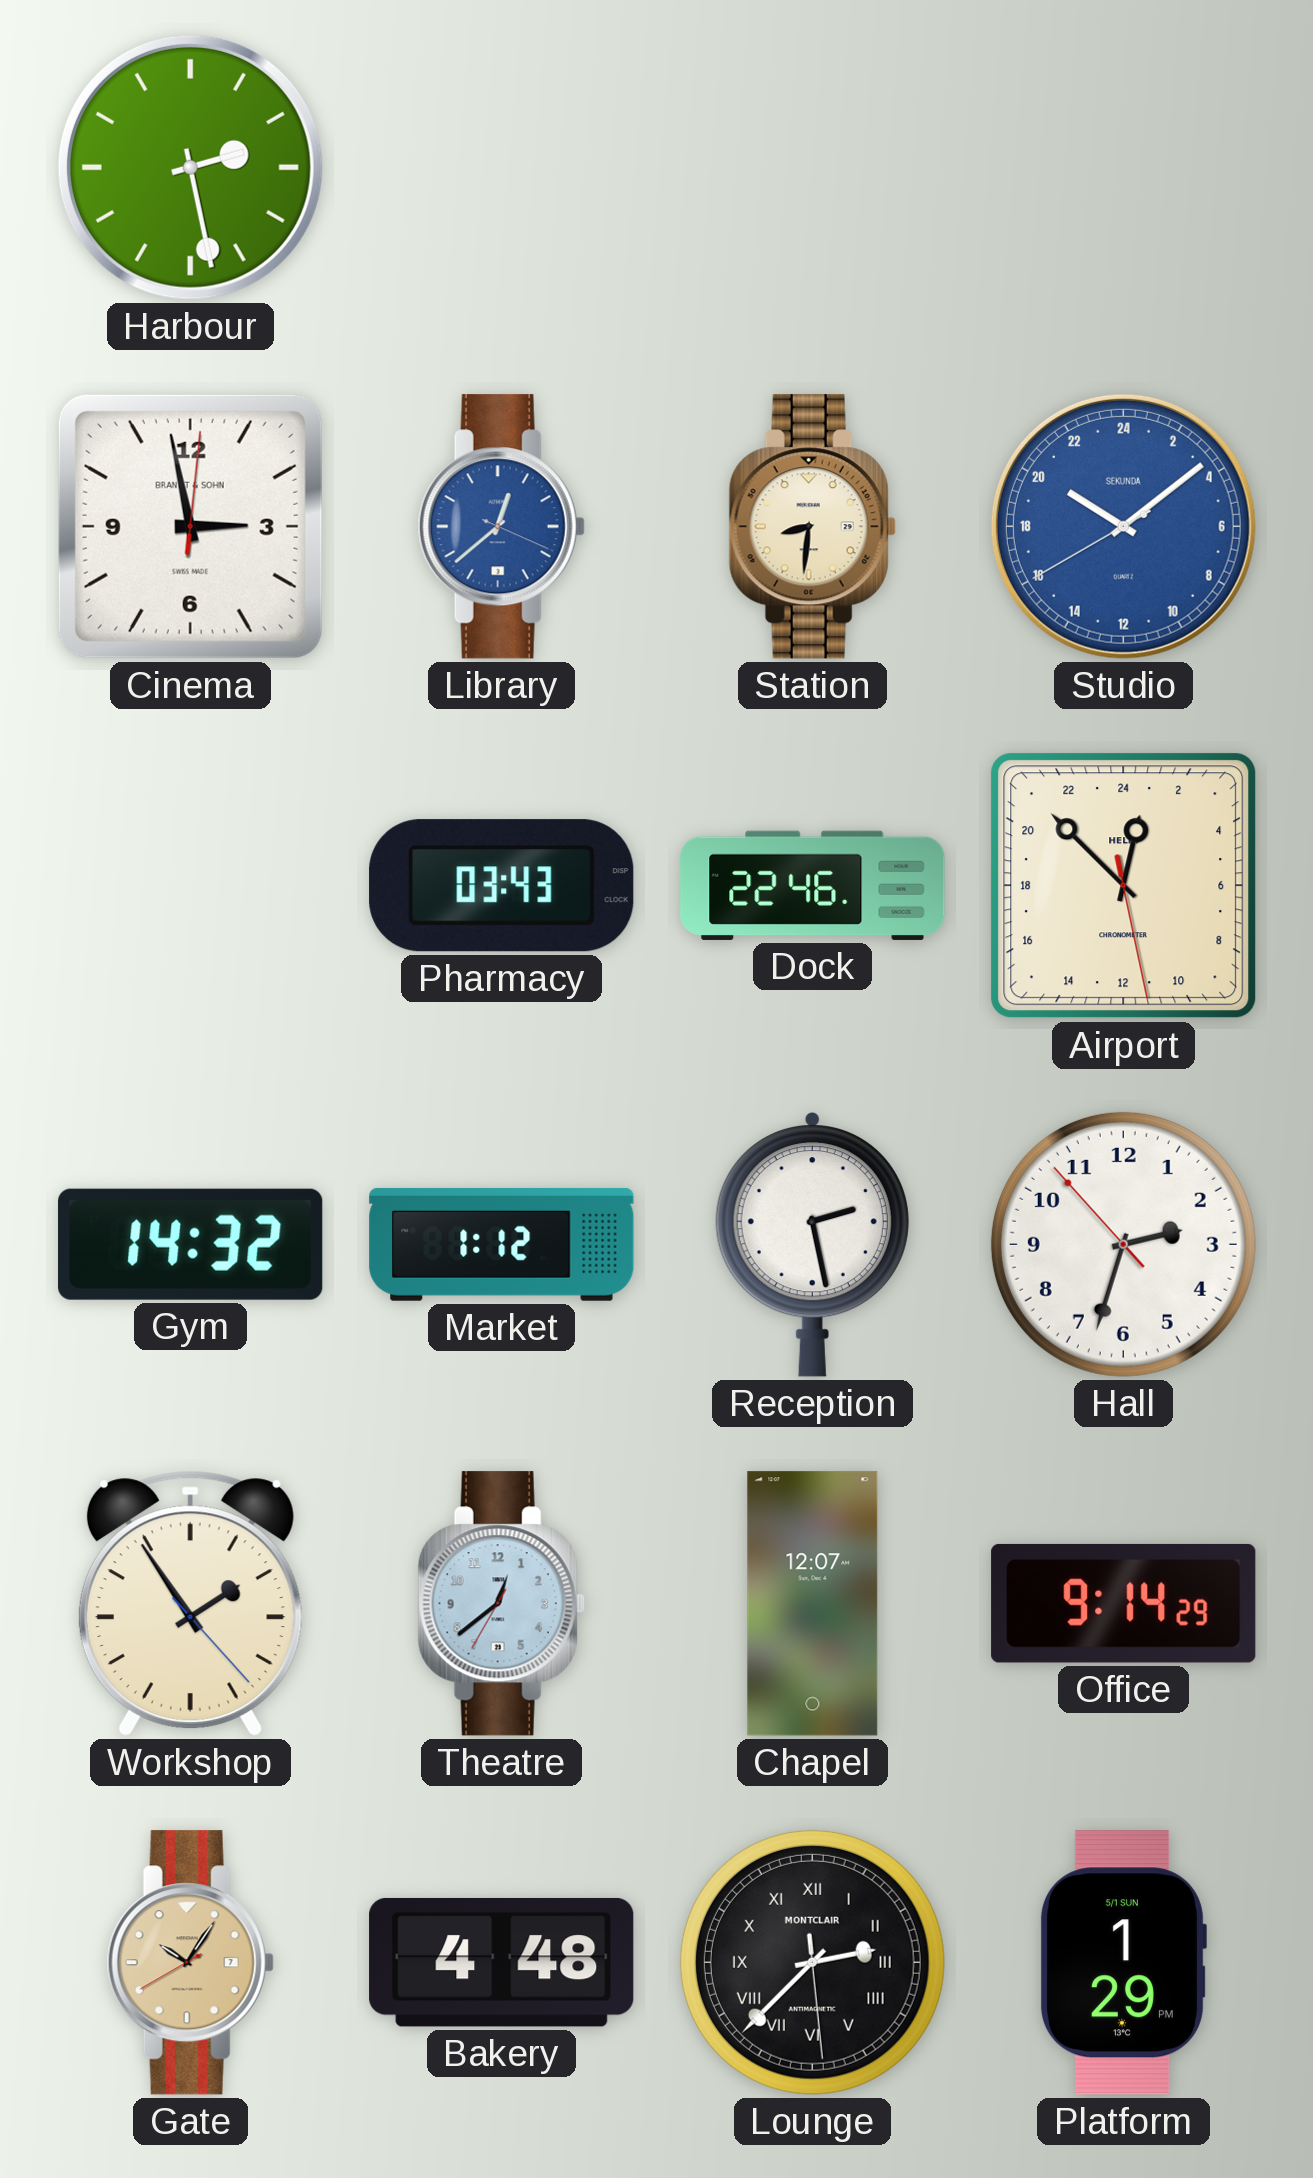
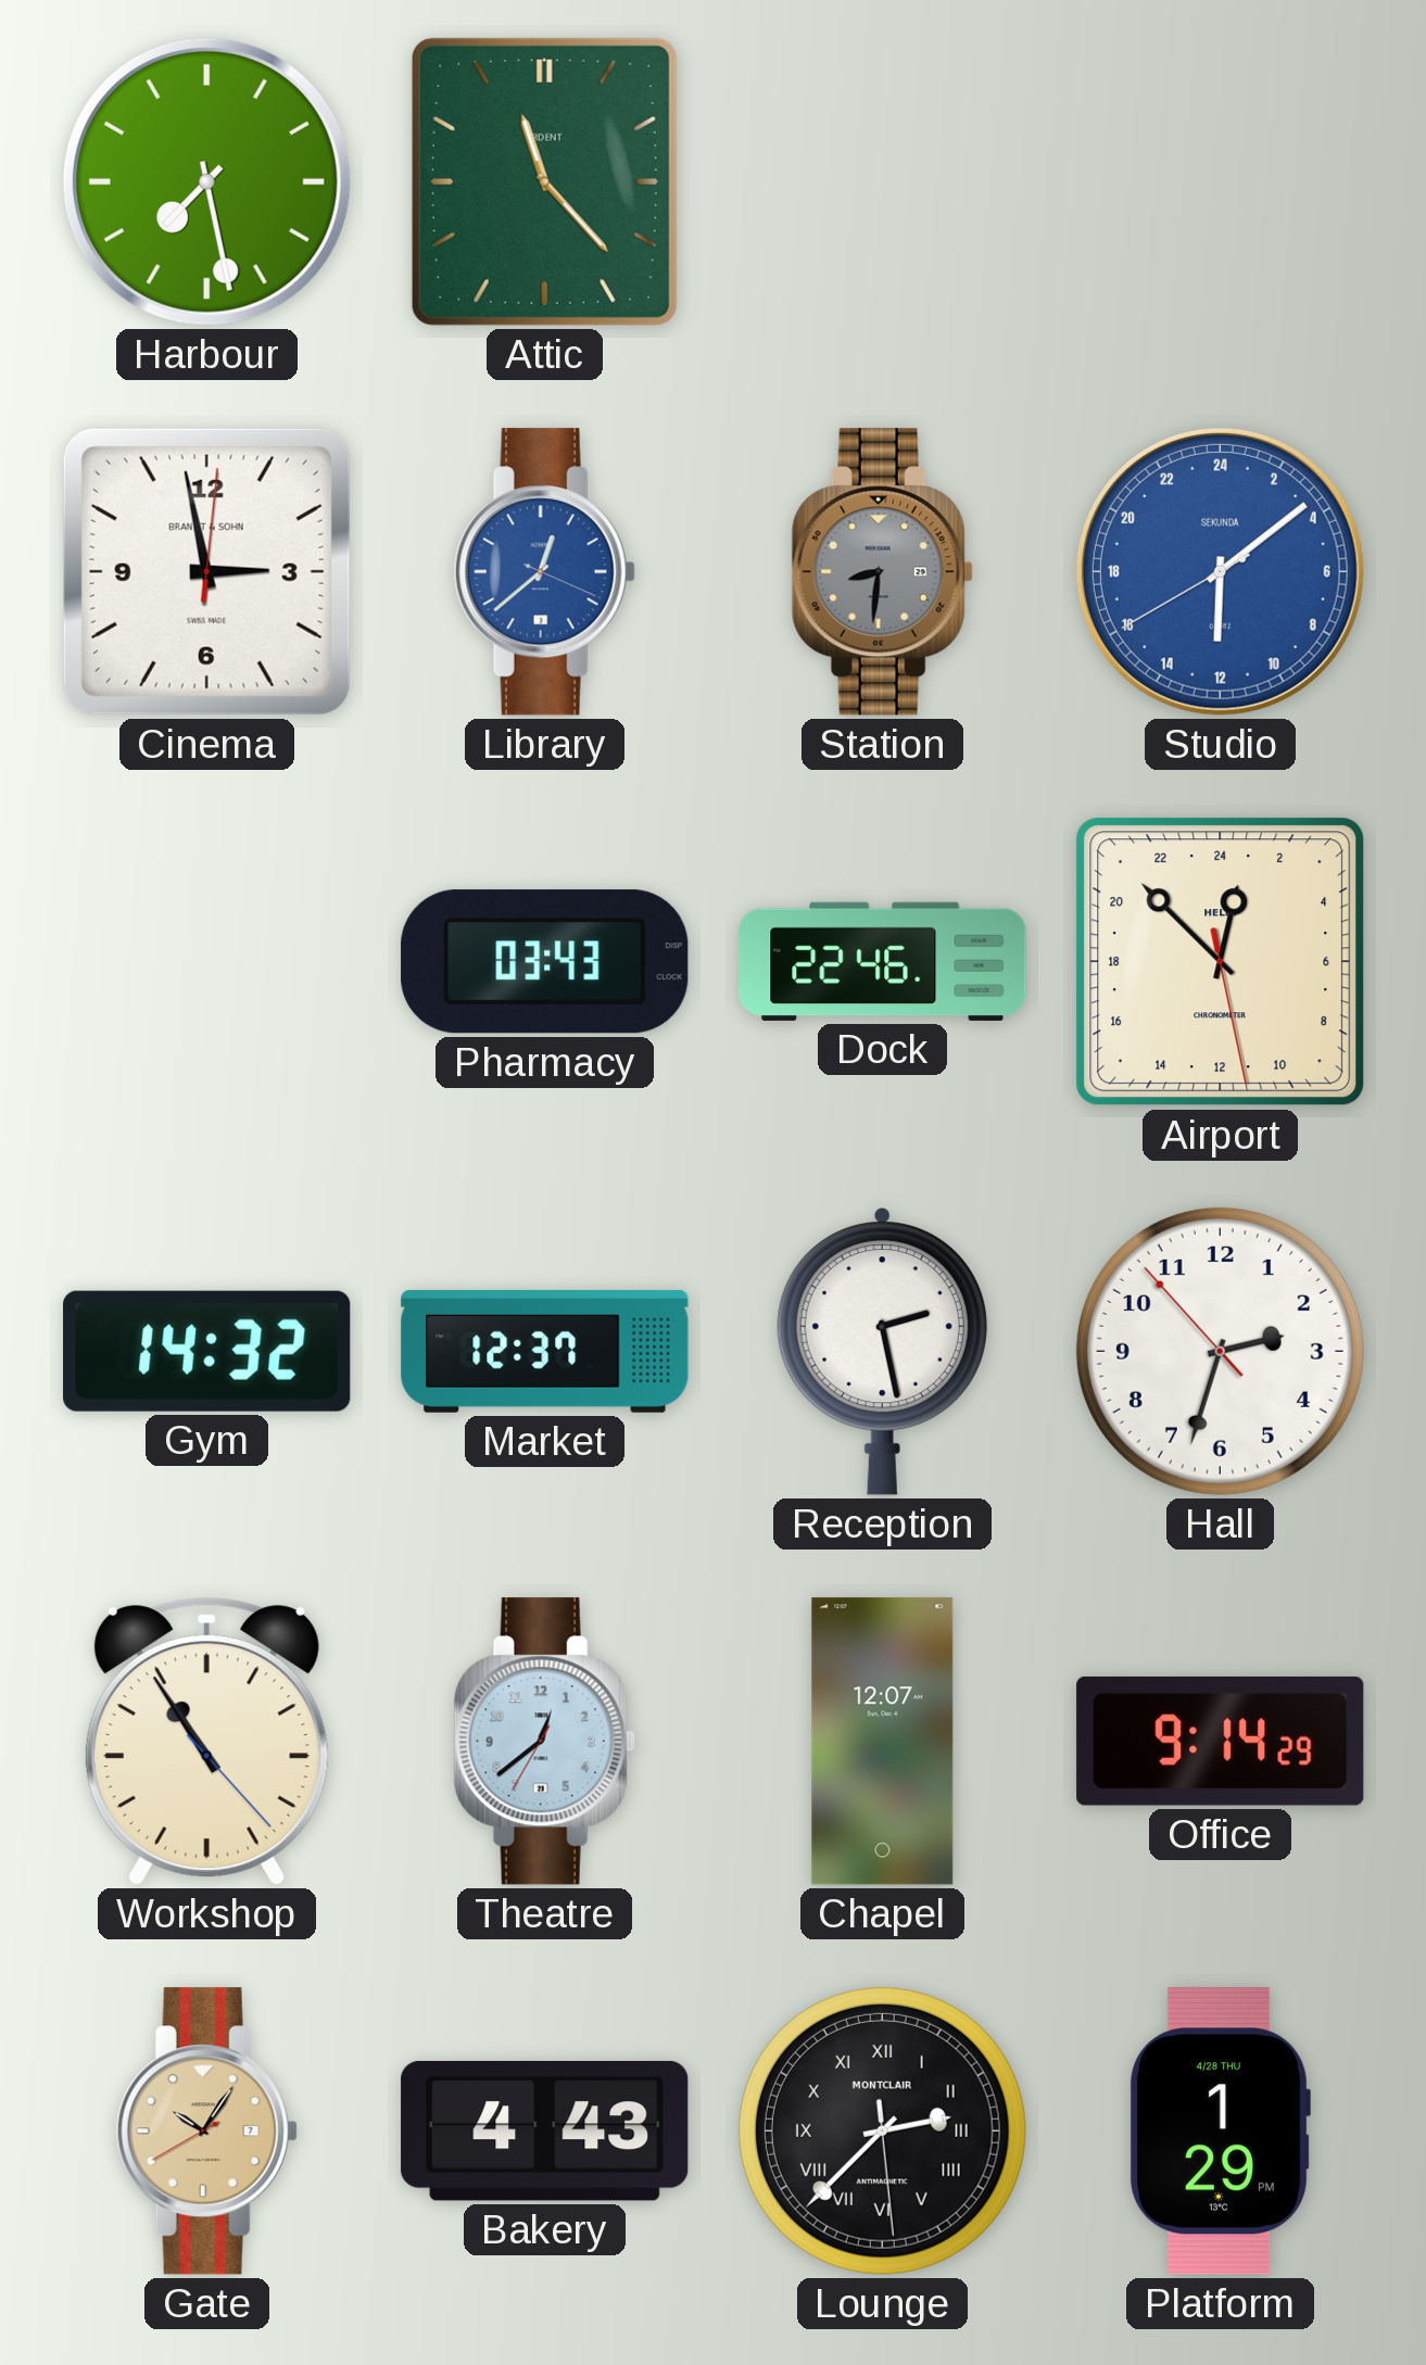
Harbour: 2:28 -> 7:28
Attic: none -> 11:23
Station dial: cream -> grey
Studio: 20:08 -> 12:08
Market: 1:12 -> 12:37
Workshop: 1:54 -> 10:54
Bakery: 4:48 -> 4:43
Platform date: 5/1 SUN -> 4/28 THU
